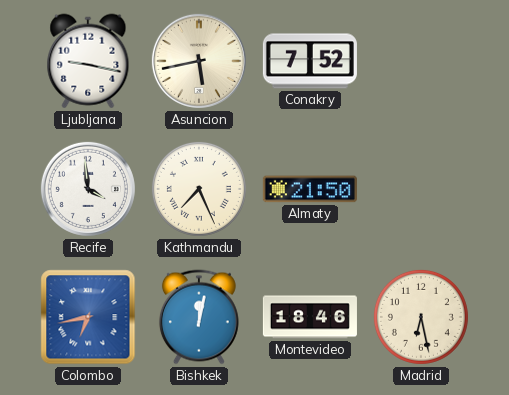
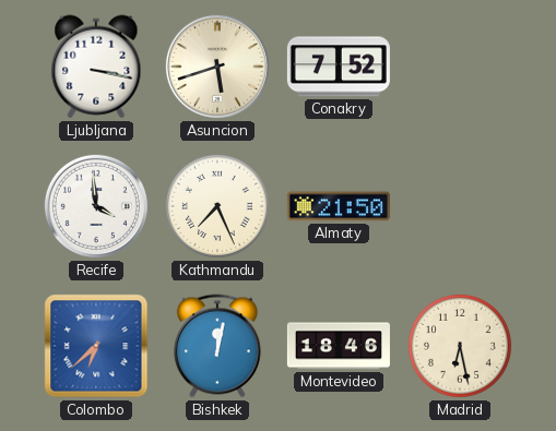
Ljubljana: 9:17 -> 3:17
Asuncion: 5:43 -> 5:42
Colombo: 6:43 -> 6:38
